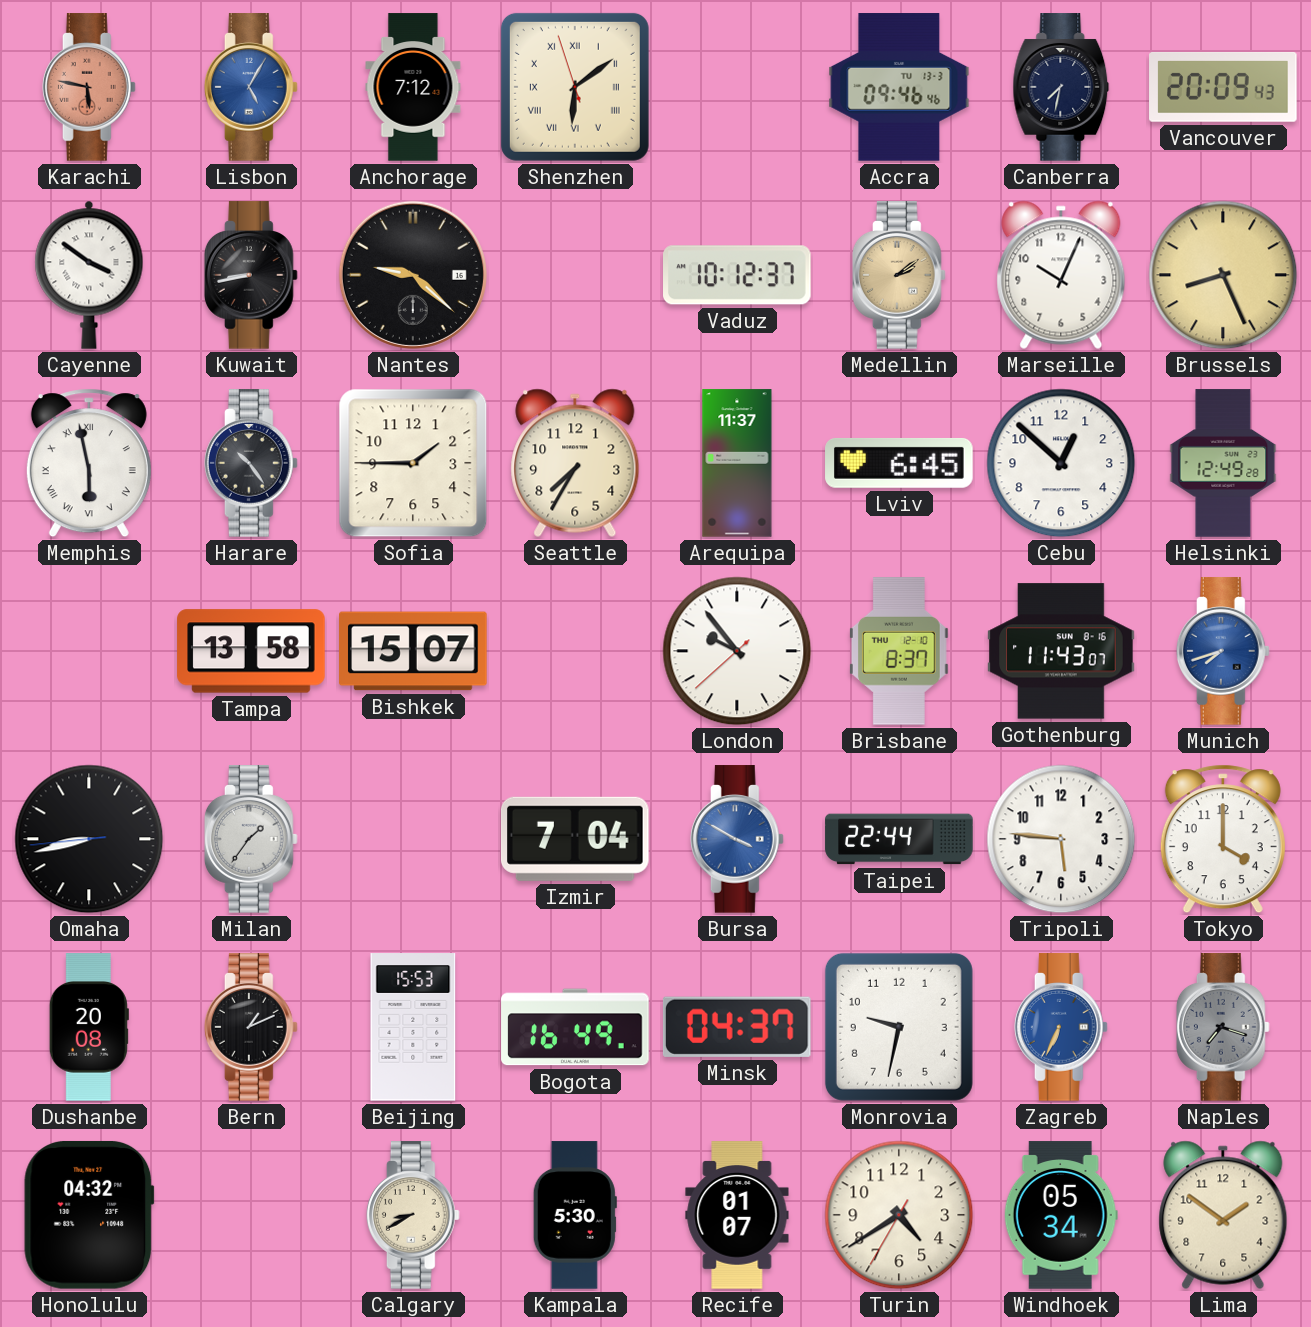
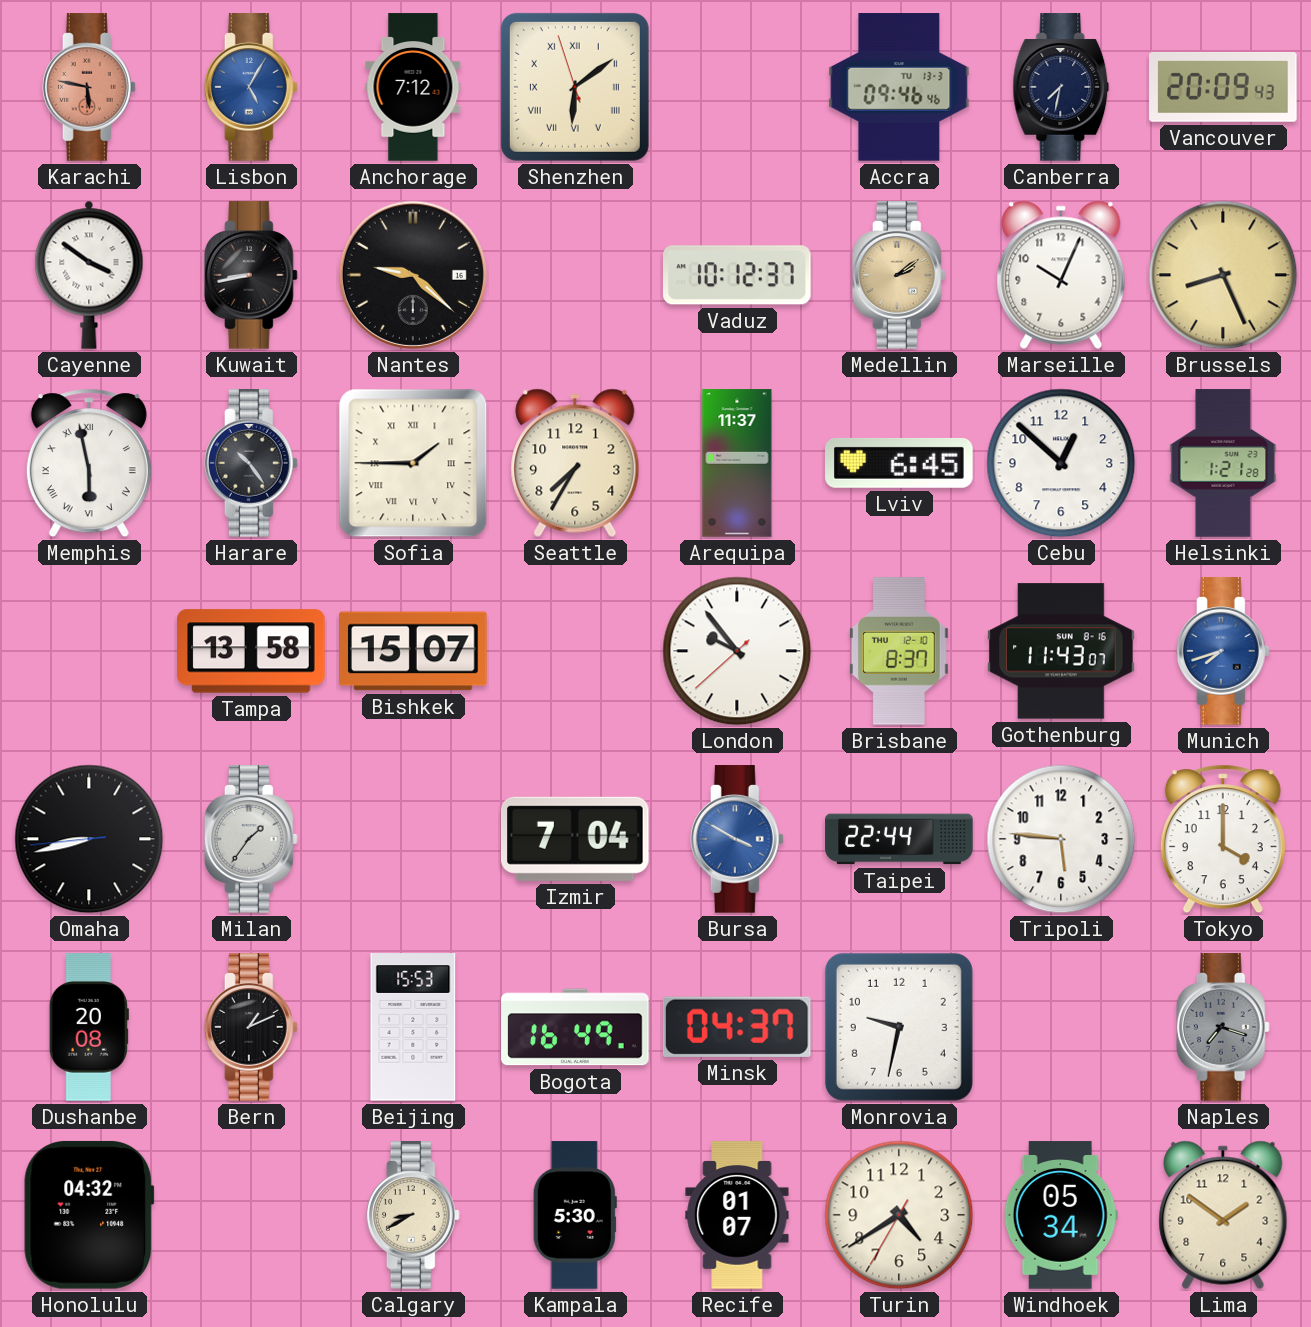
Sofia numerals: Arabic -> Roman
Helsinki: 12:49 -> 1:21
Zagreb: 6:34 -> none
